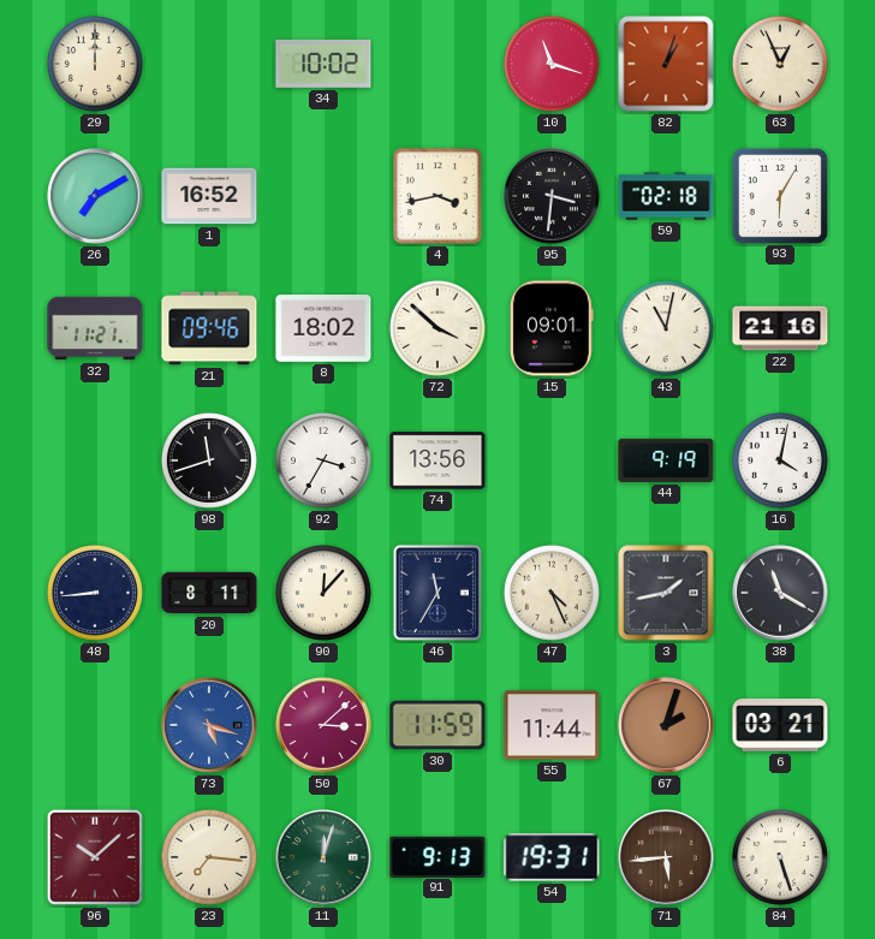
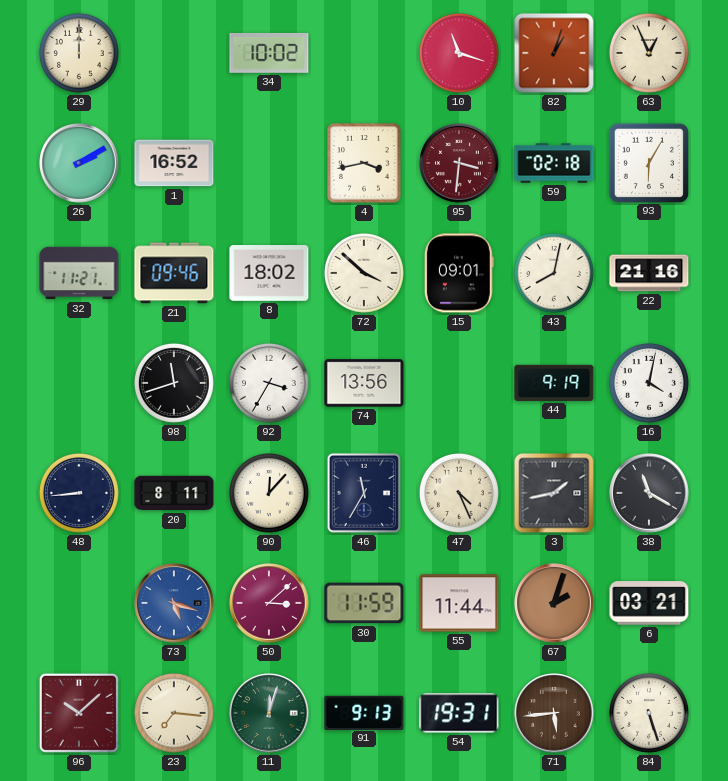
26: 7:10 -> 2:10
95 dial: black -> burgundy
43: 11:02 -> 8:02
